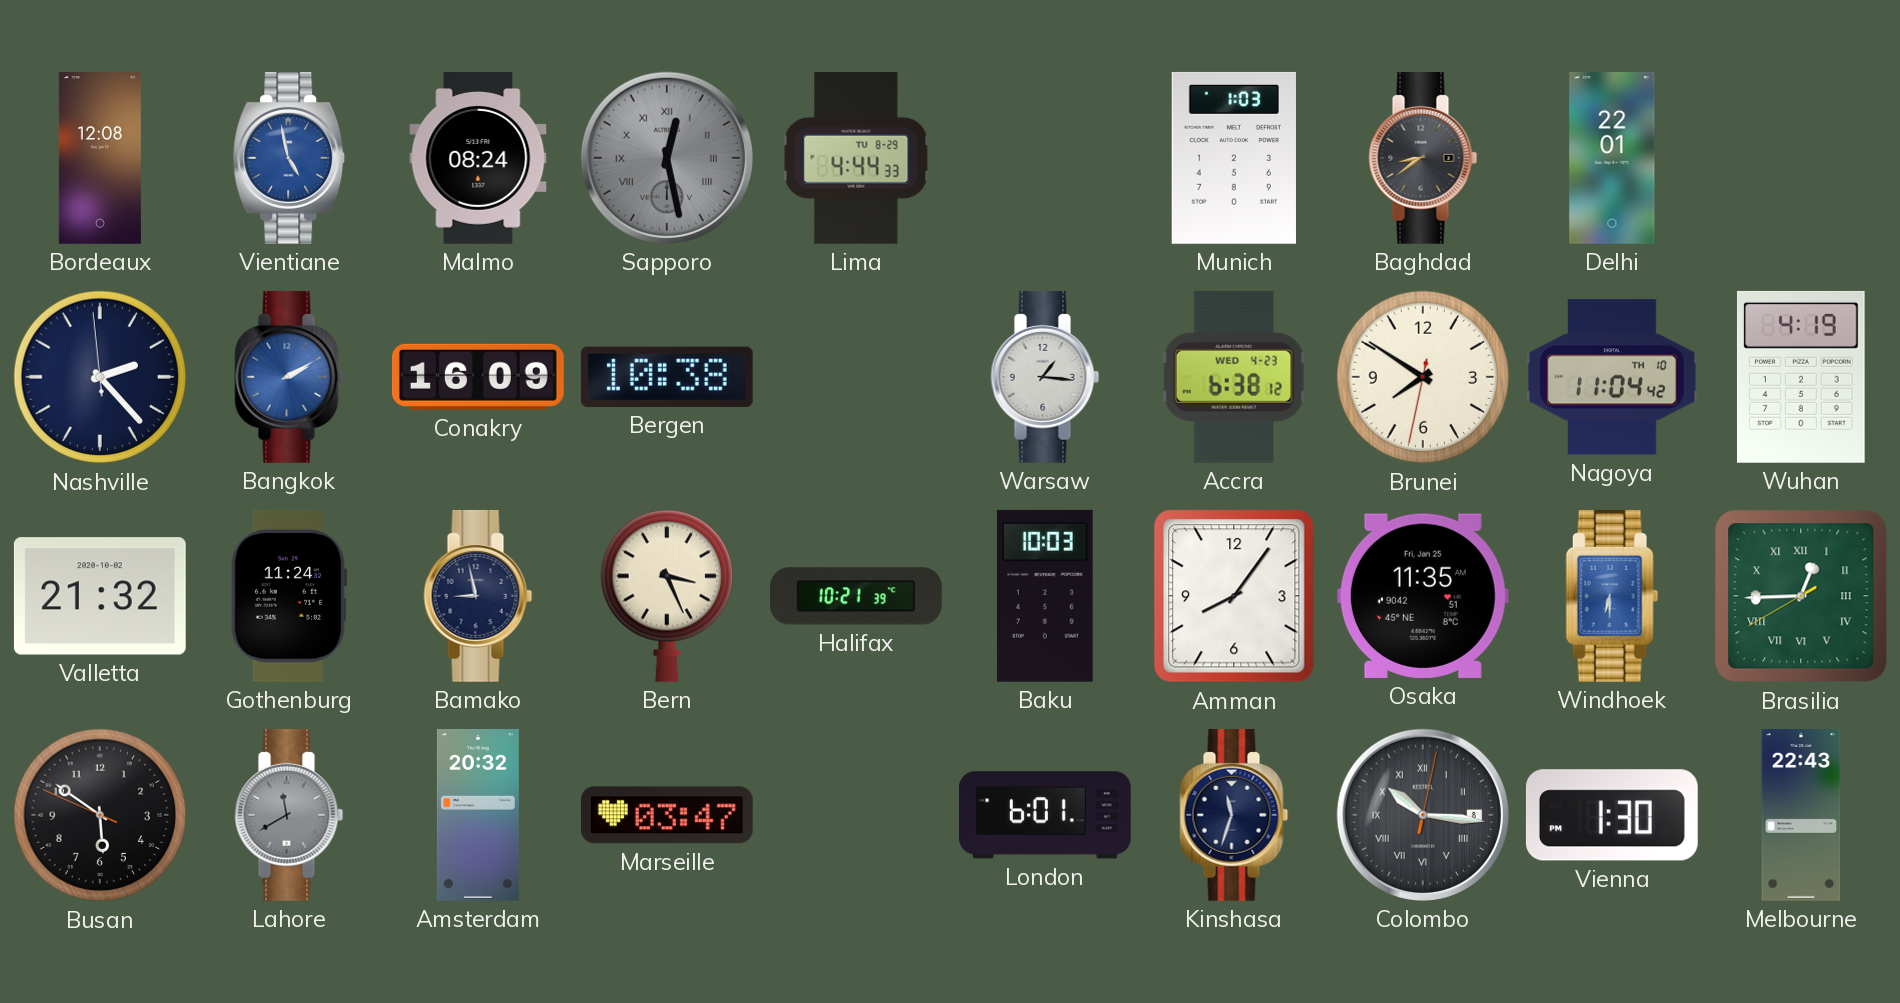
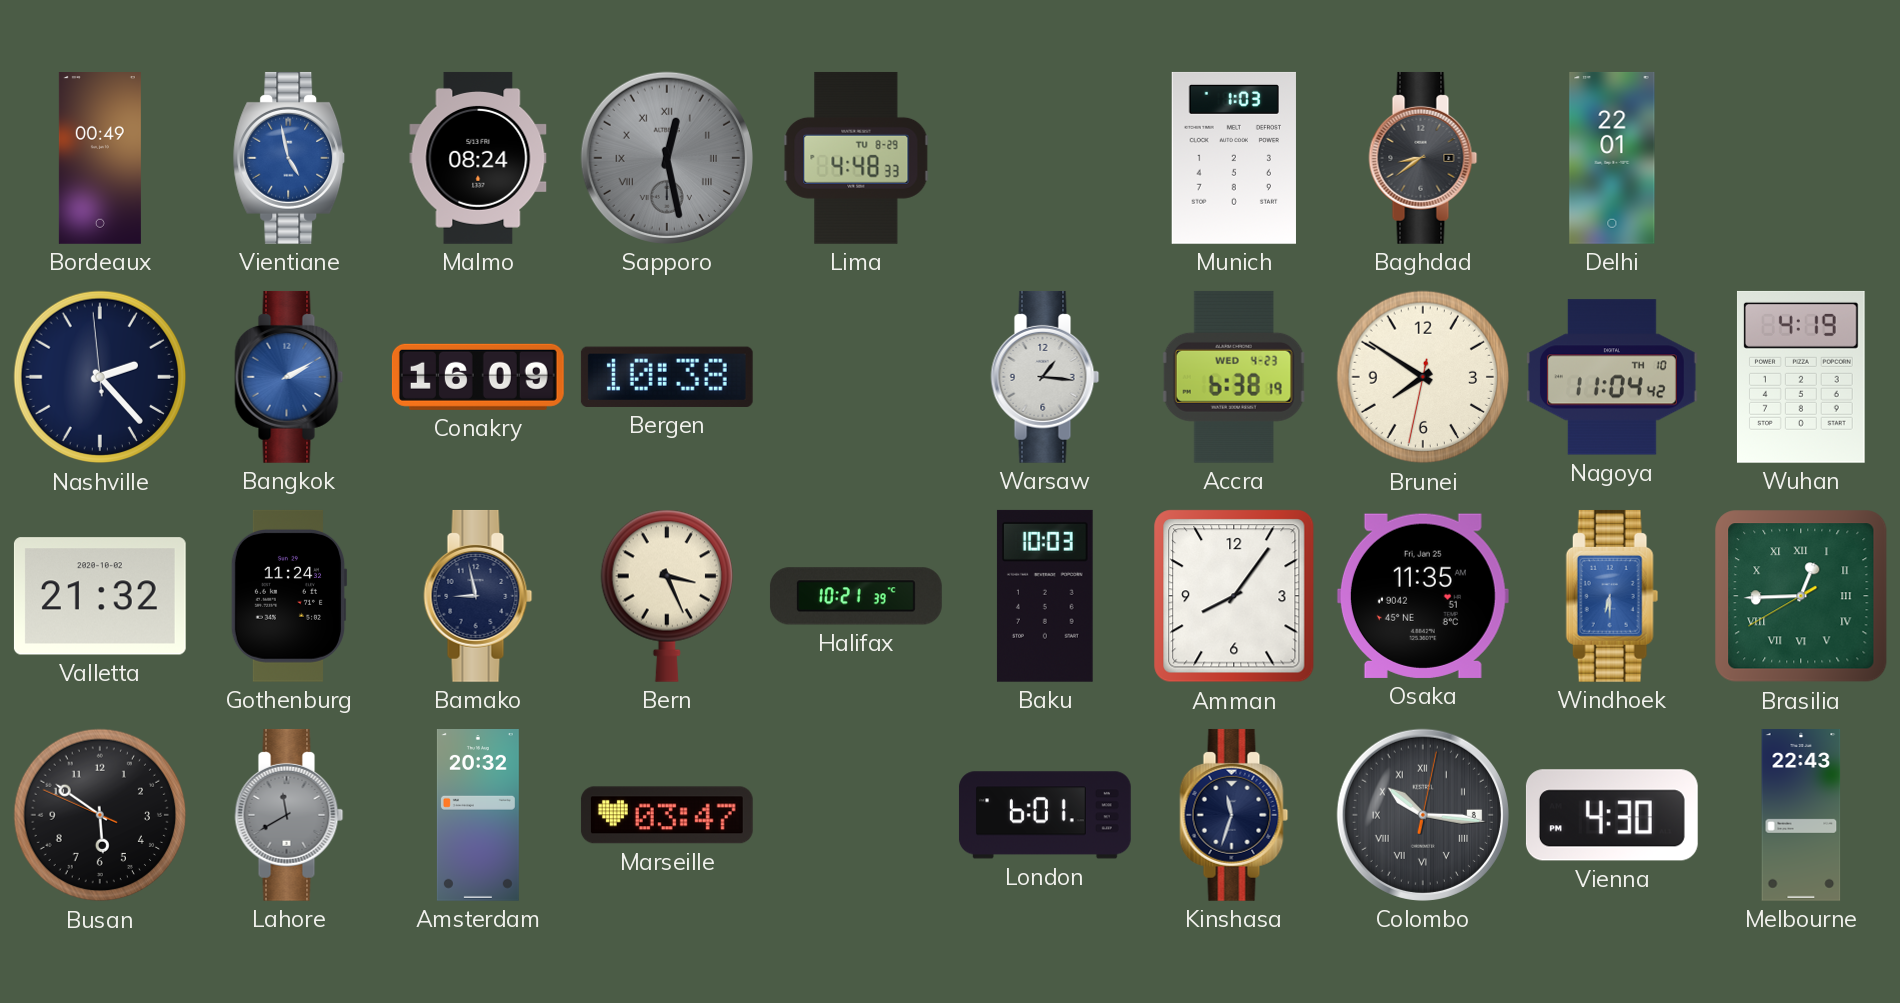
Bordeaux: 12:08 -> 00:49
Lima: 4:44 -> 4:48
Accra: 6:38:12 -> 6:38:19
Vienna: 1:30 -> 4:30
